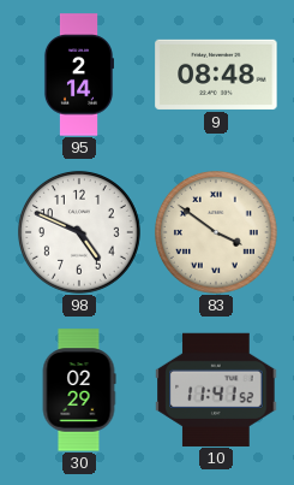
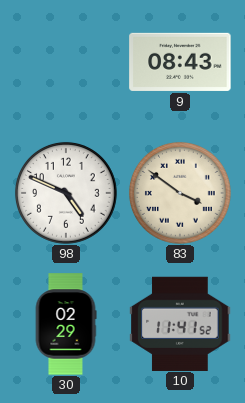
95: 2:14 -> none
9: 08:48 -> 08:43
